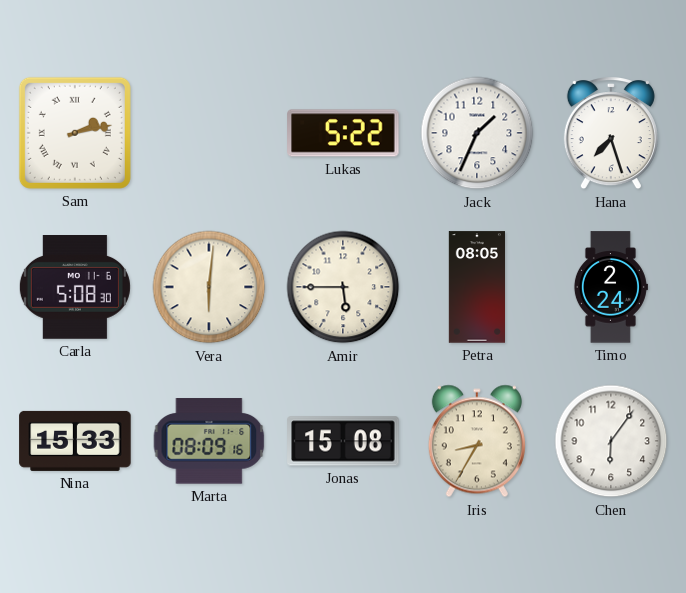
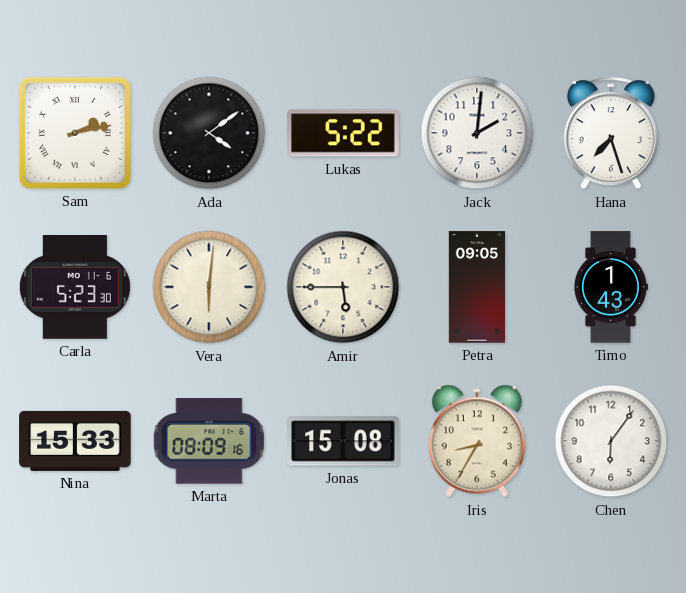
Ada: none -> 4:09
Jack: 1:34 -> 2:01
Carla: 5:08 -> 5:23
Petra: 08:05 -> 09:05
Timo: 2:24 -> 1:43
